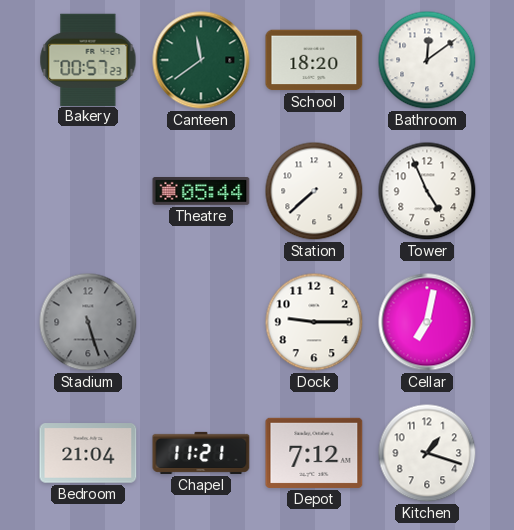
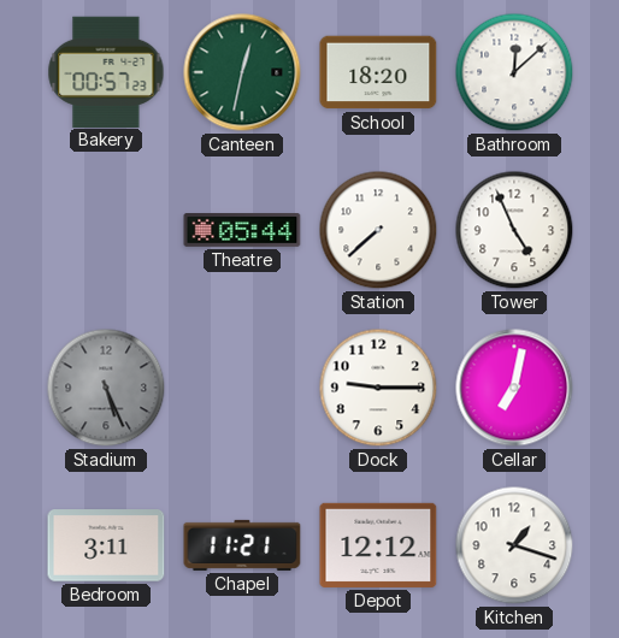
Canteen: 11:39 -> 12:32
Bathroom: 12:09 -> 12:08
Stadium: 5:27 -> 5:26
Bedroom: 21:04 -> 3:11
Depot: 7:12 -> 12:12
